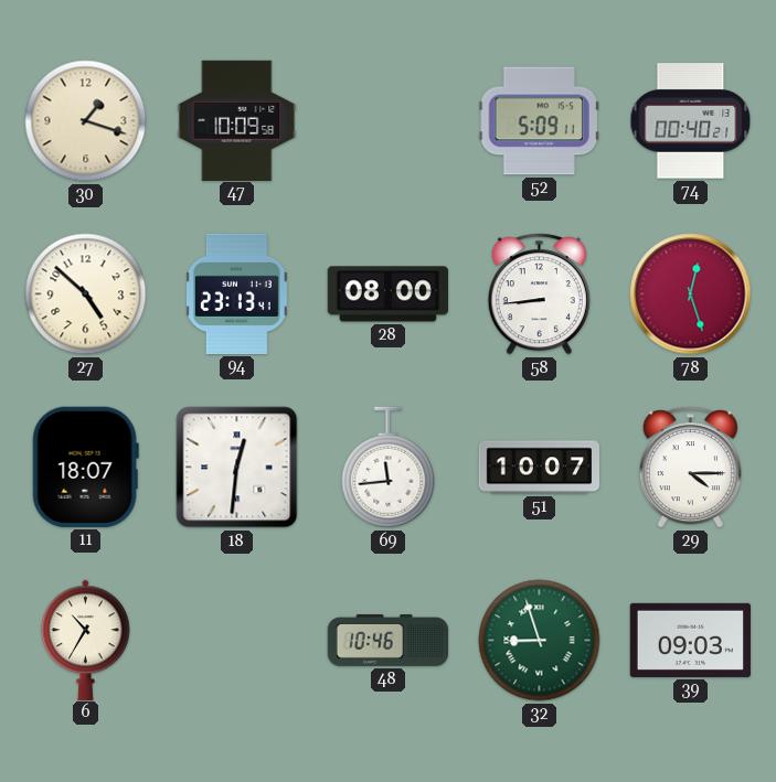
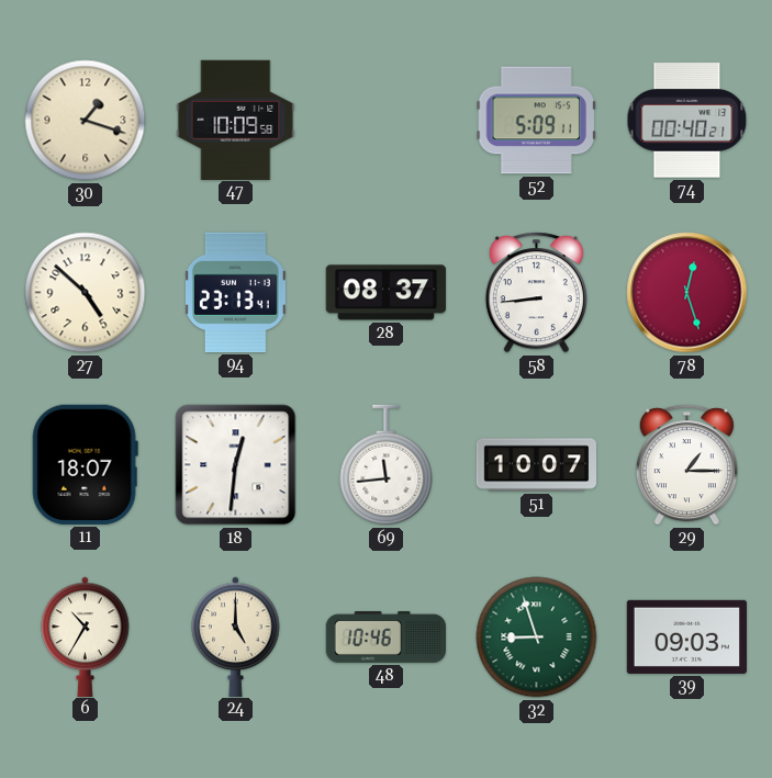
28: 08:00 -> 08:37
29: 4:15 -> 1:15
24: none -> 5:00
